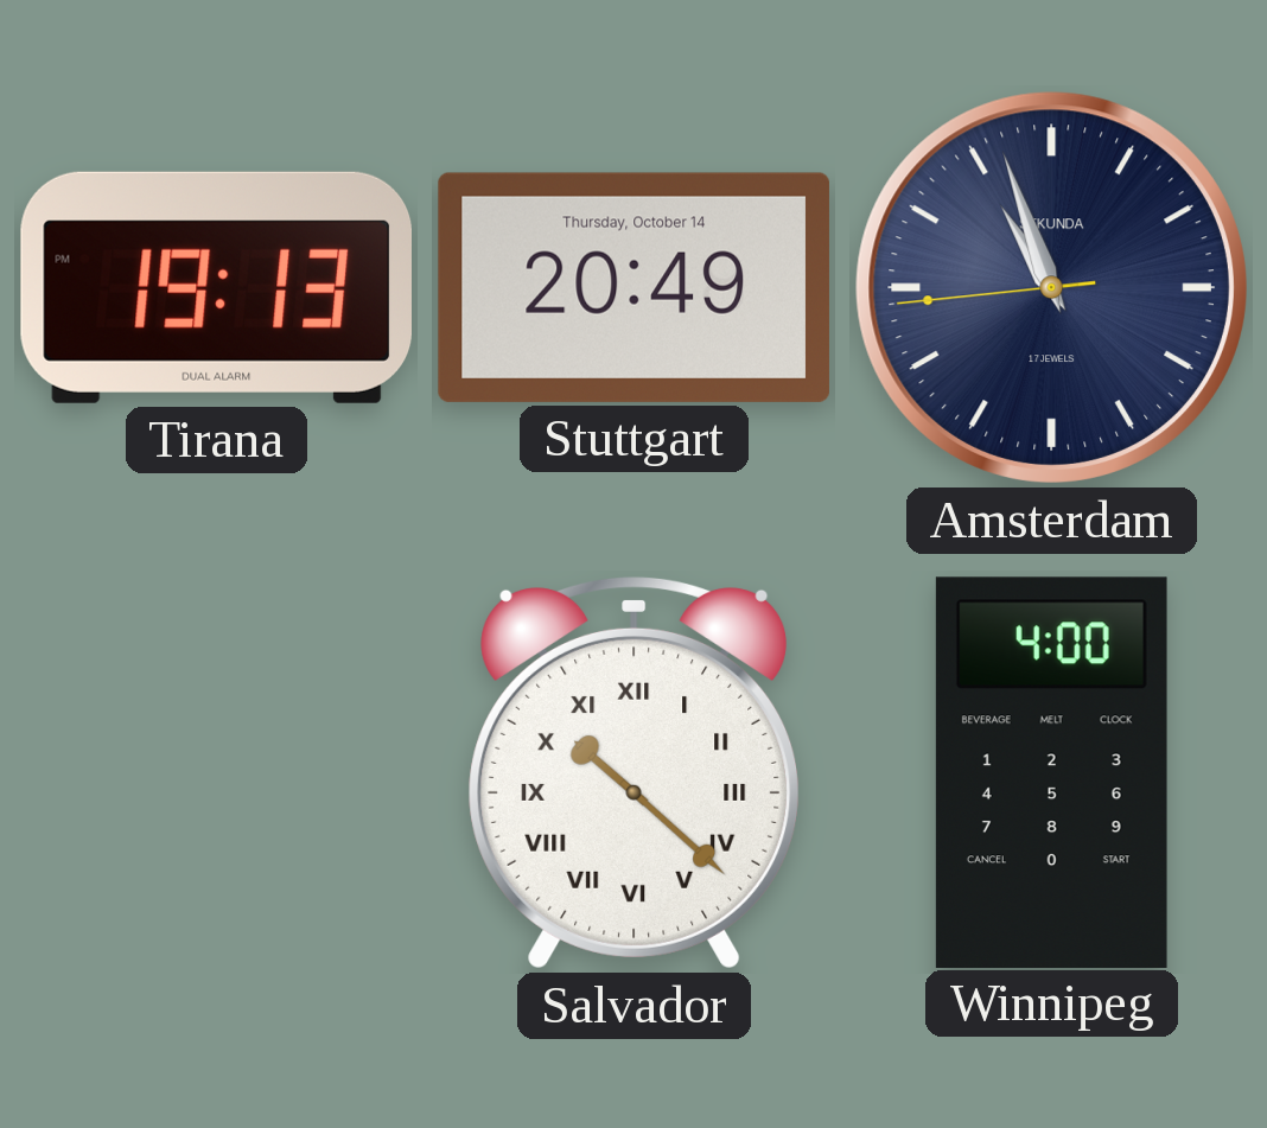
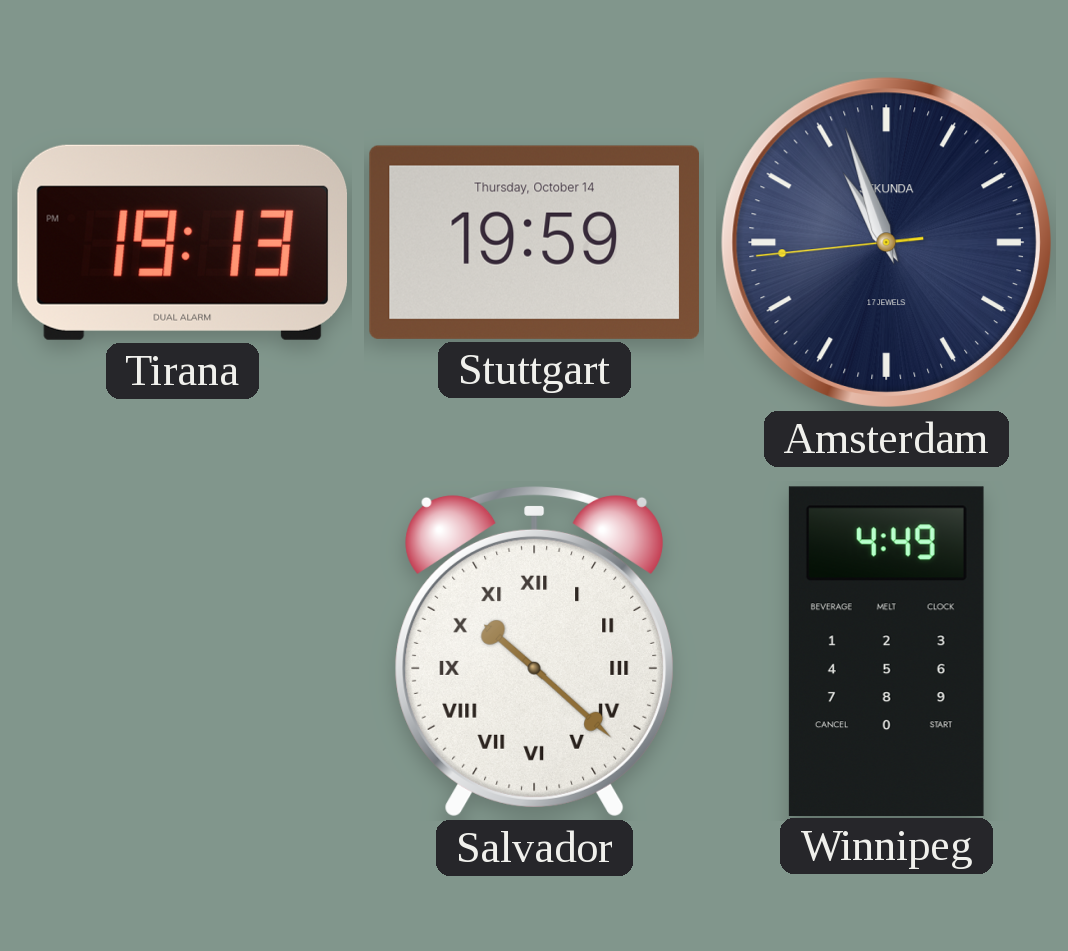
Stuttgart: 20:49 -> 19:59
Winnipeg: 4:00 -> 4:49
